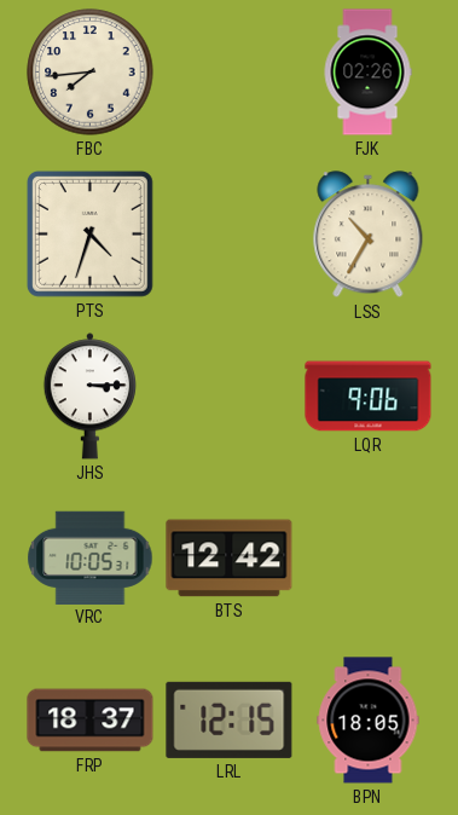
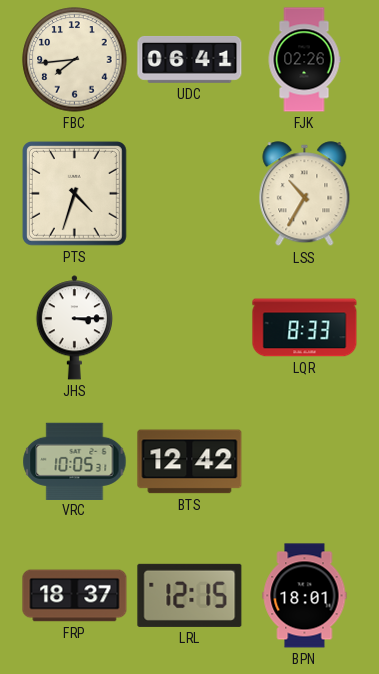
UDC: none -> 06:41
LQR: 9:06 -> 8:33
BPN: 18:05 -> 18:01
